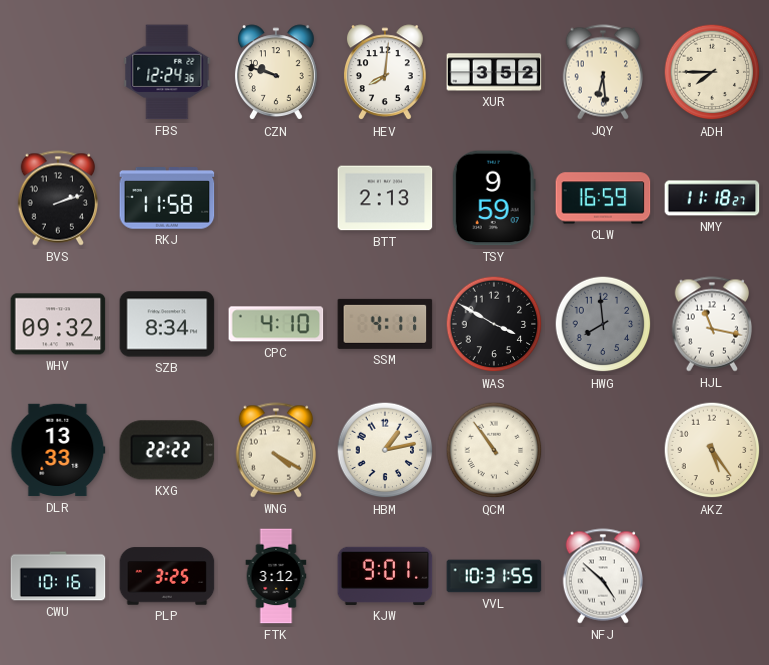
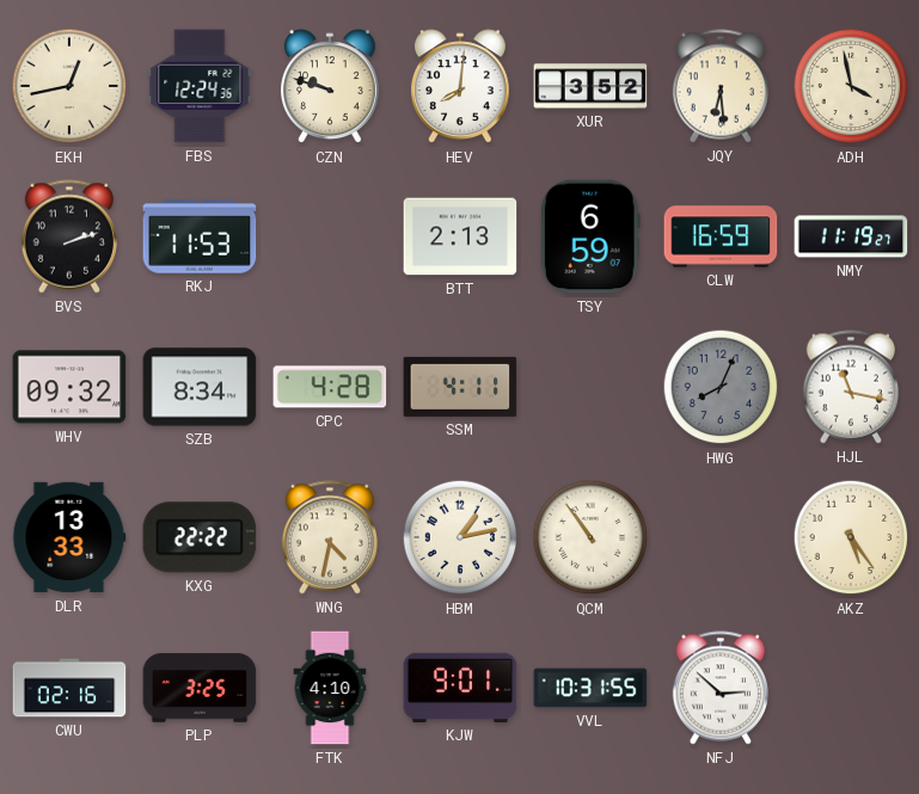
EKH: none -> 12:43
ADH: 7:45 -> 3:58
RKJ: 11:58 -> 11:53
TSY: 9:59 -> 6:59
NMY: 11:18 -> 11:19
CPC: 4:10 -> 4:28
WAS: 3:50 -> none
HWG: 7:59 -> 8:04
WNG: 4:20 -> 4:32
CWU: 10:16 -> 02:16
FTK: 3:12 -> 4:10
NFJ: 4:52 -> 2:52
